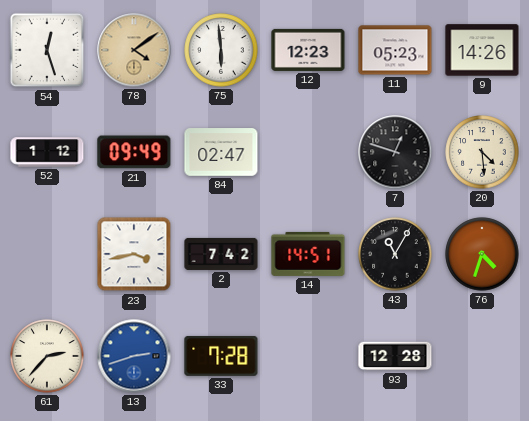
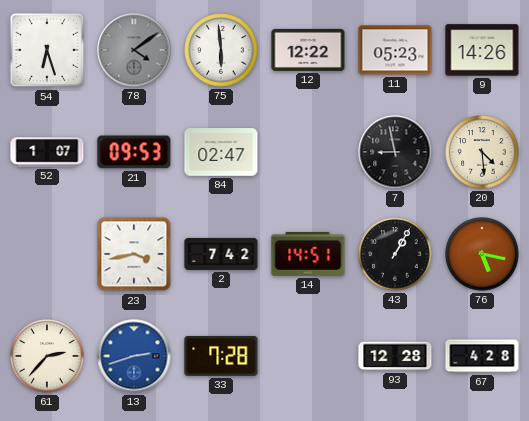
54: 12:27 -> 6:27
78 dial: champagne -> grey
12: 12:23 -> 12:22
52: 1:12 -> 1:07
21: 09:49 -> 09:53
7: 12:48 -> 8:58
43: 11:05 -> 1:05
76: 4:33 -> 5:17
67: none -> 4:28
